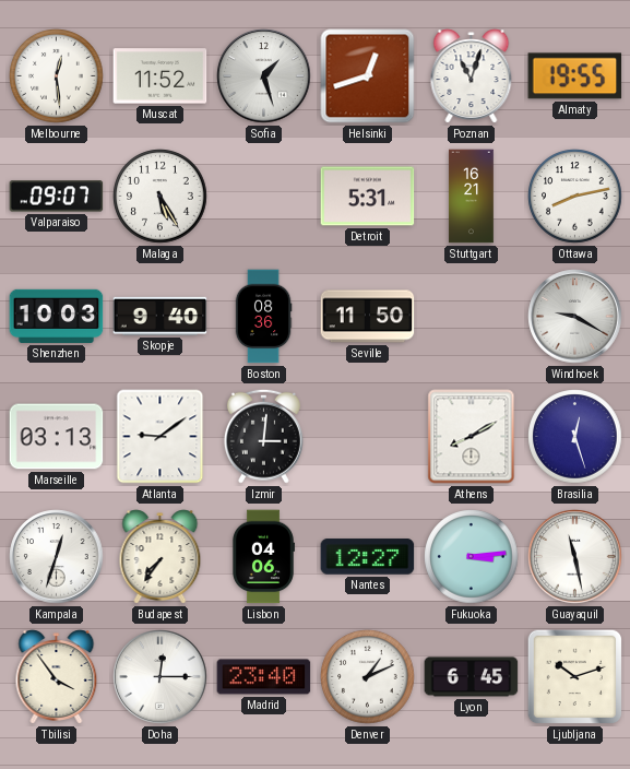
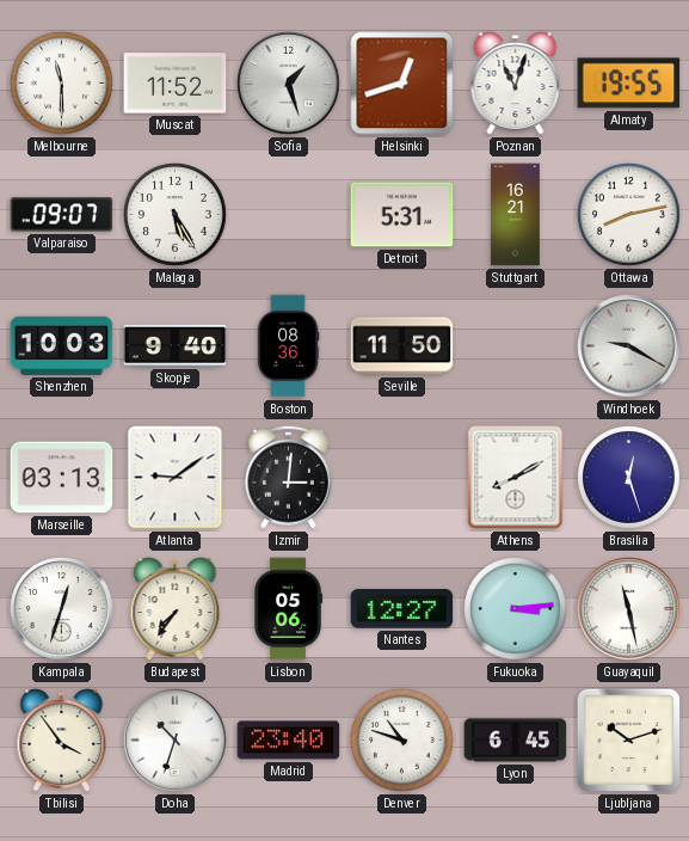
Melbourne: 12:29 -> 11:30
Lisbon: 04:06 -> 05:06
Doha: 12:15 -> 10:33
Denver: 1:11 -> 10:48
